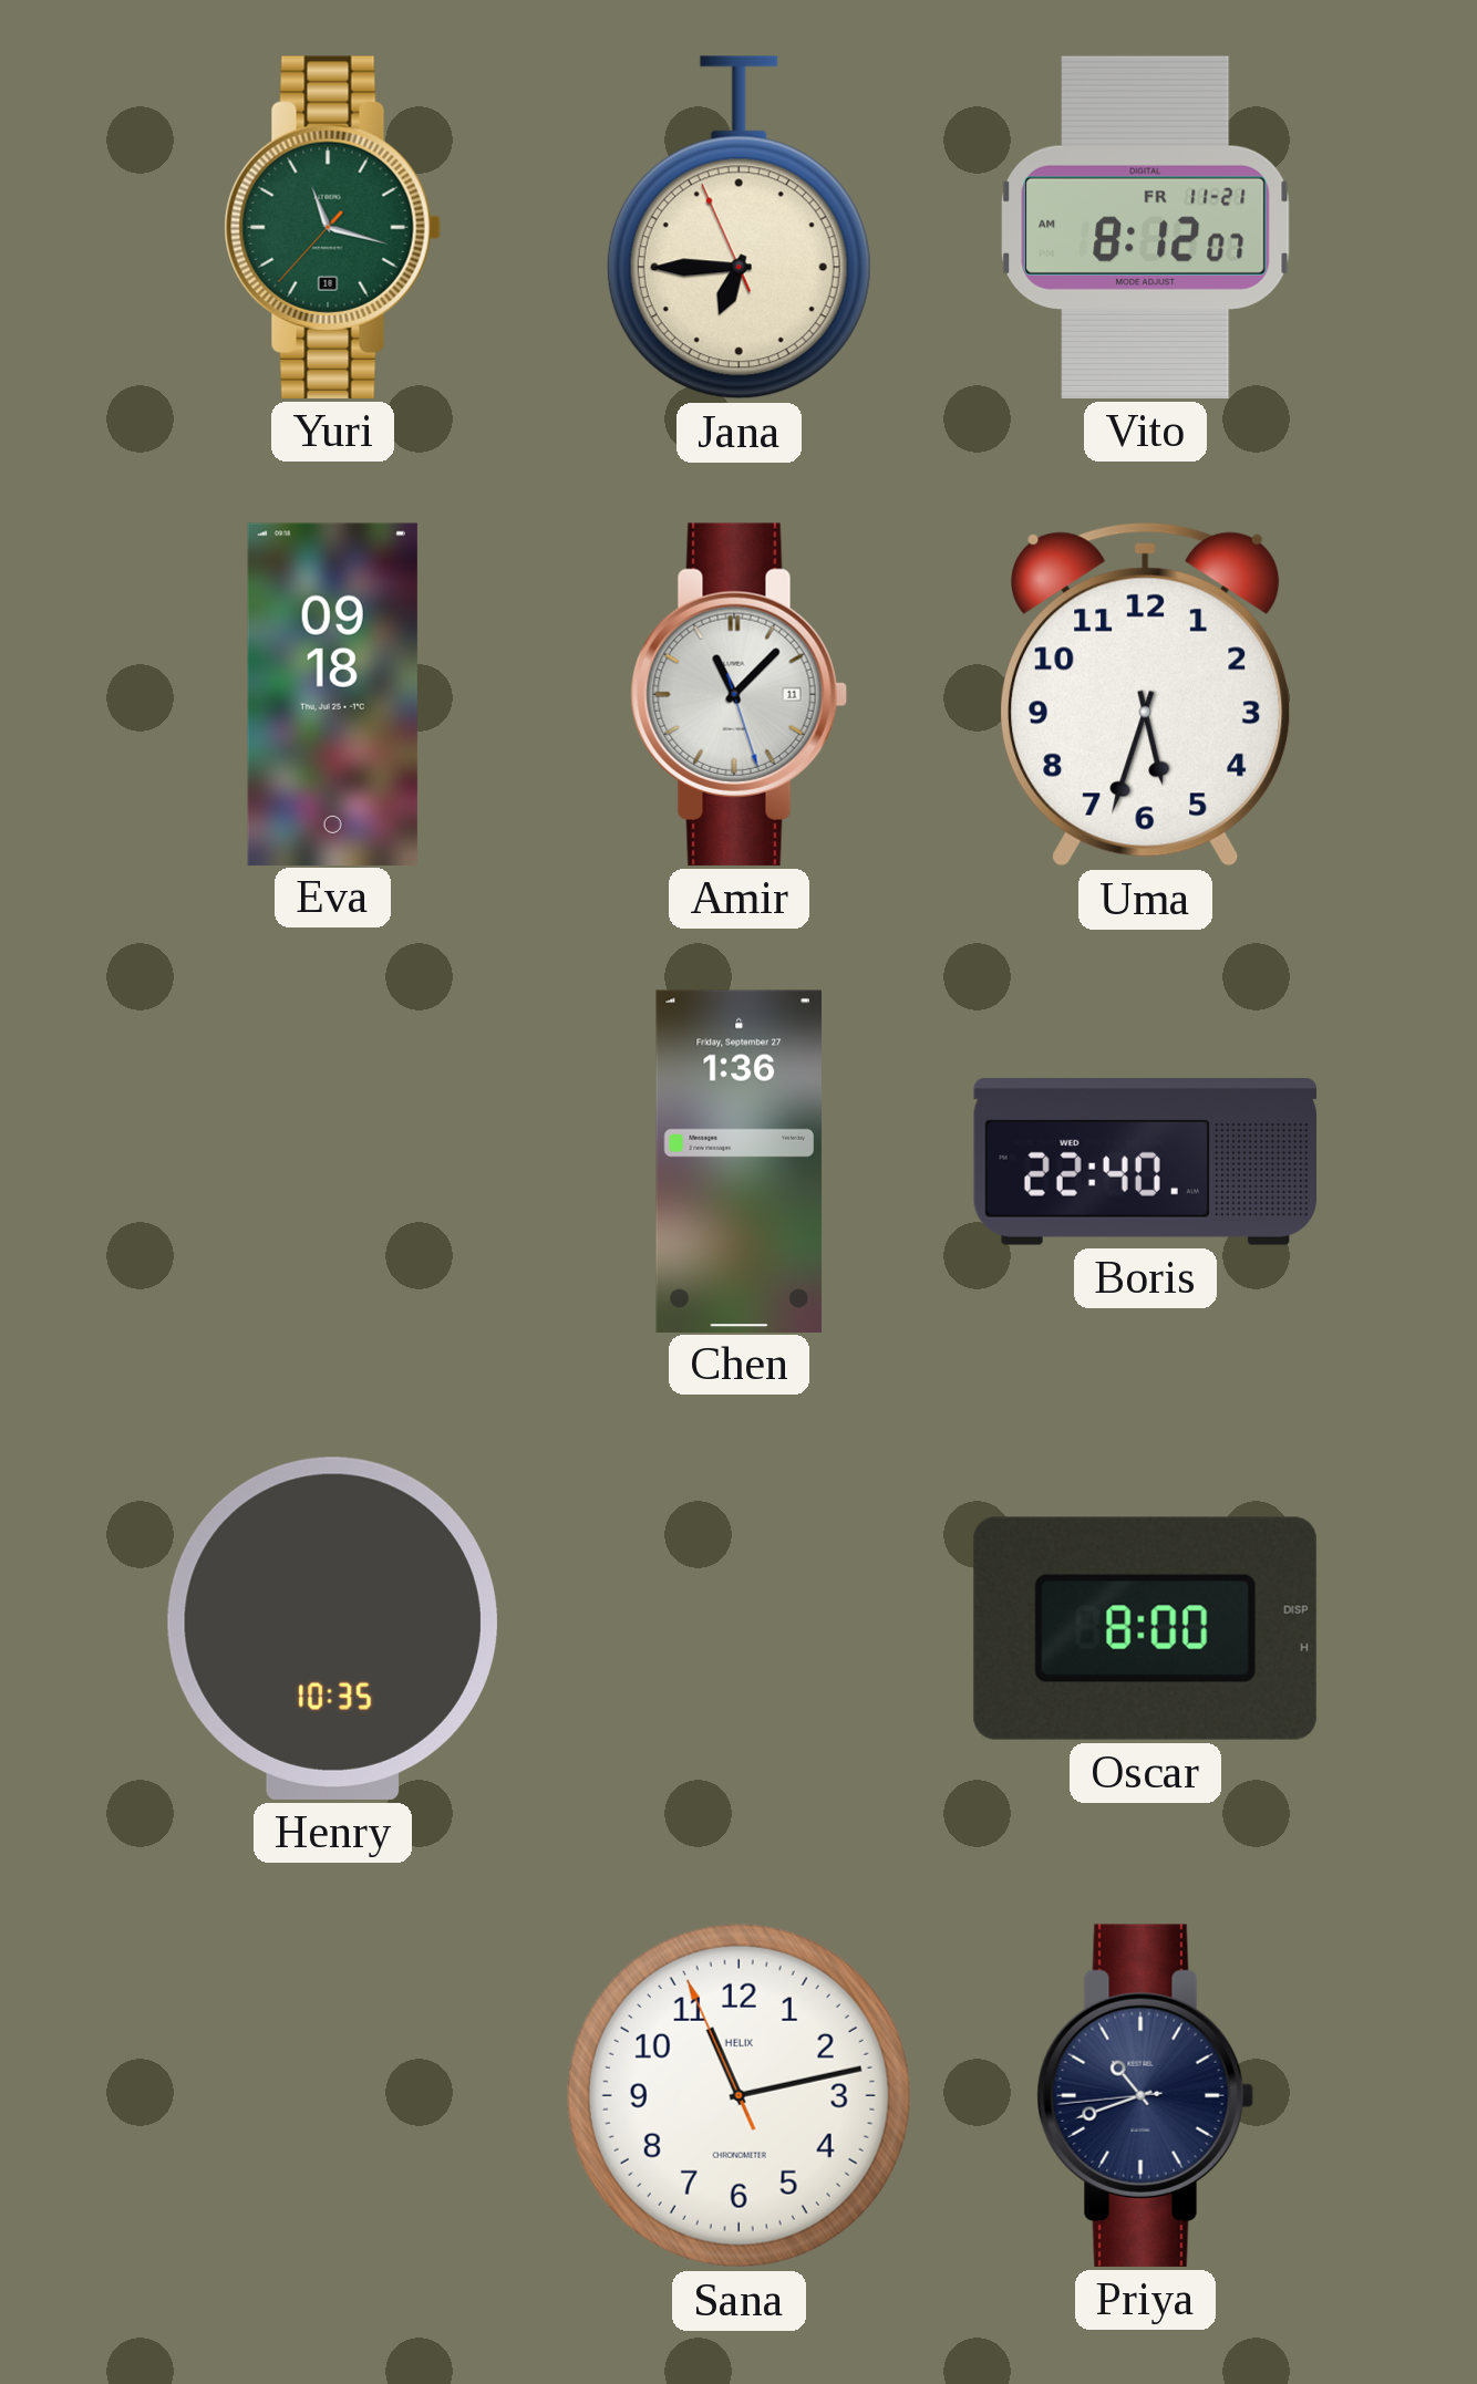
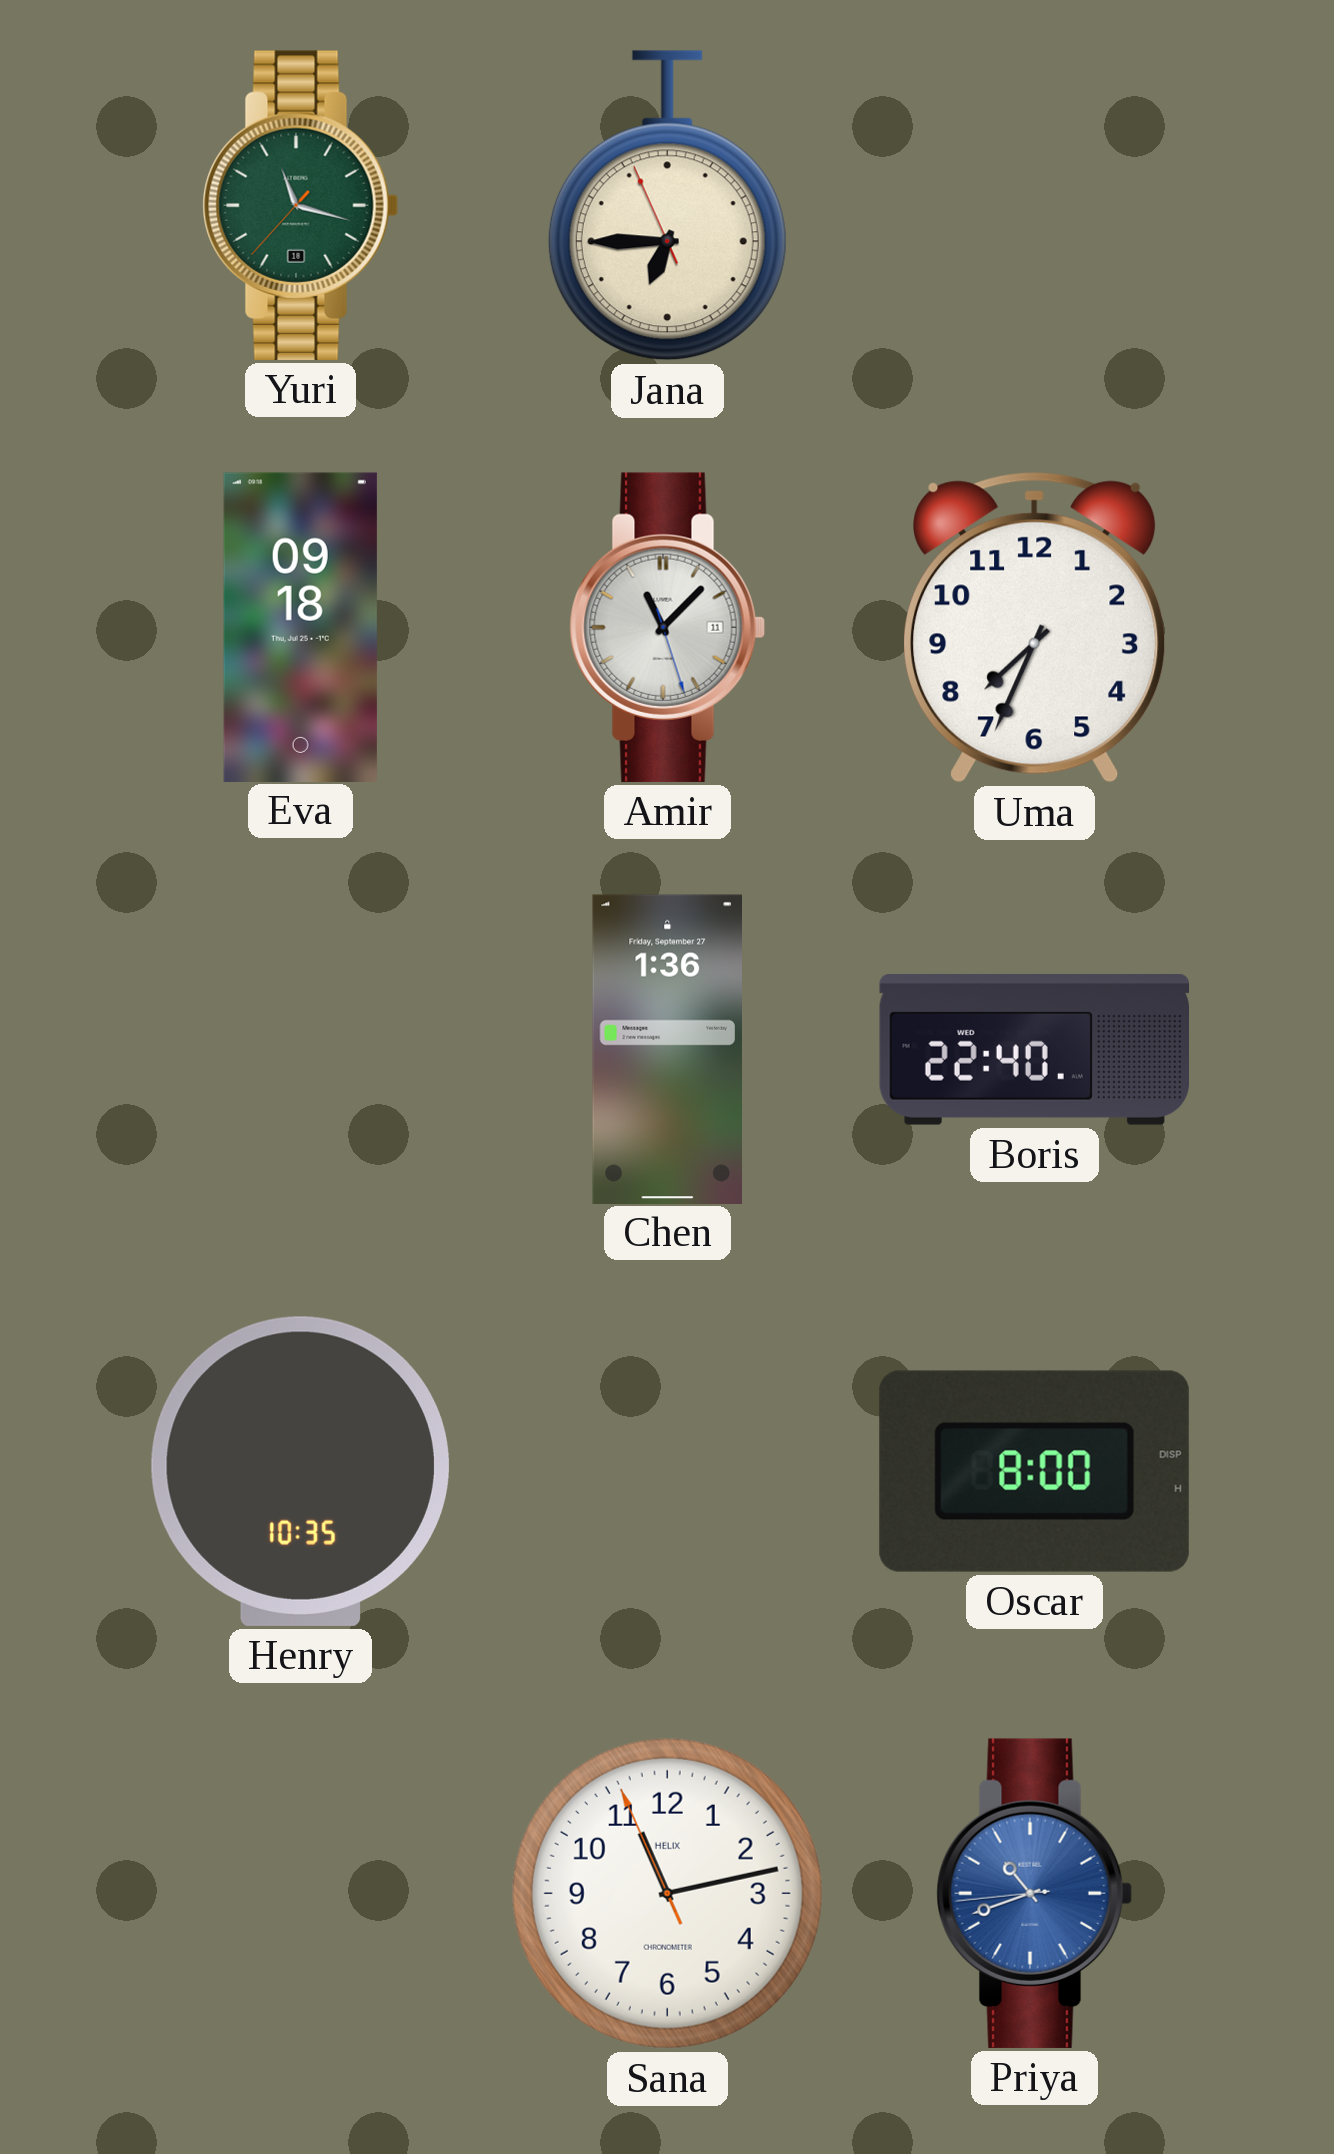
Vito: 8:12 -> none
Uma: 5:33 -> 7:34
Priya dial: navy -> blue
